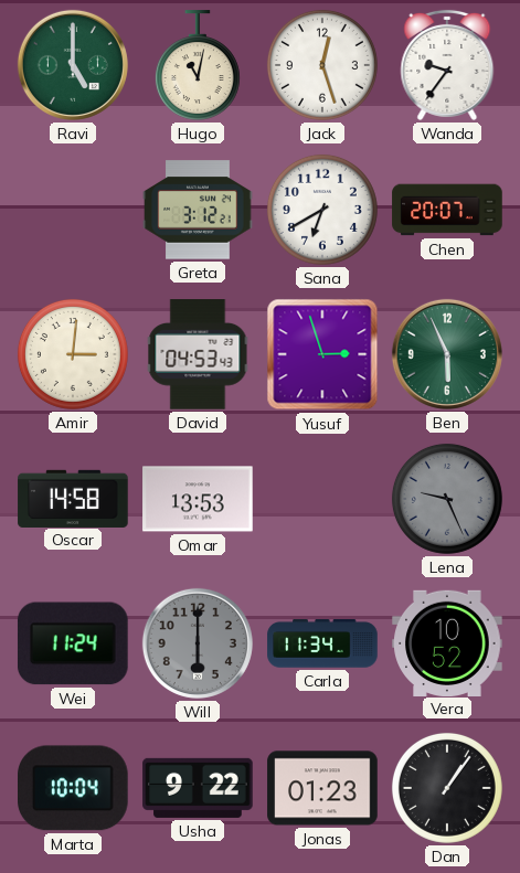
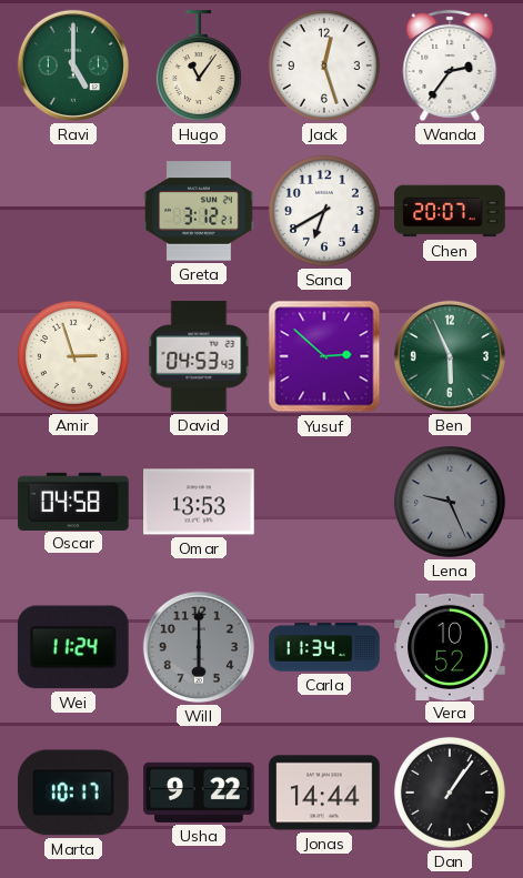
Hugo: 11:02 -> 11:06
Wanda: 9:36 -> 2:36
Amir: 3:01 -> 2:57
Yusuf: 2:57 -> 2:52
Oscar: 14:58 -> 04:58
Marta: 10:04 -> 10:17
Jonas: 01:23 -> 14:44
